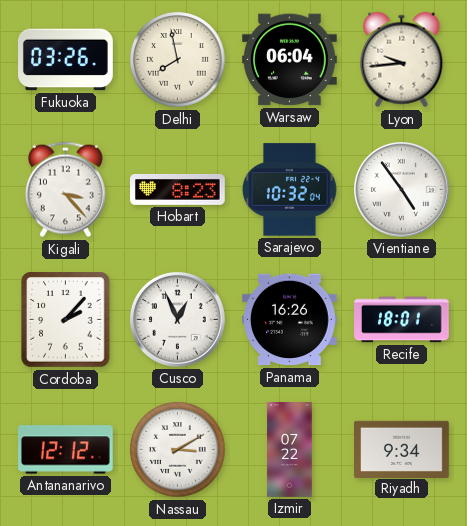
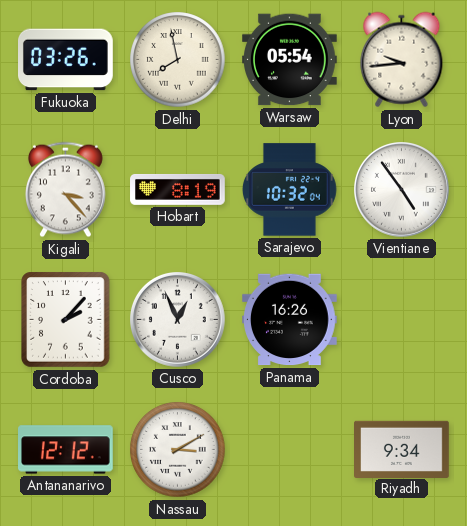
Warsaw: 06:04 -> 05:54
Hobart: 8:23 -> 8:19
Recife: 18:01 -> none
Izmir: 07:22 -> none
